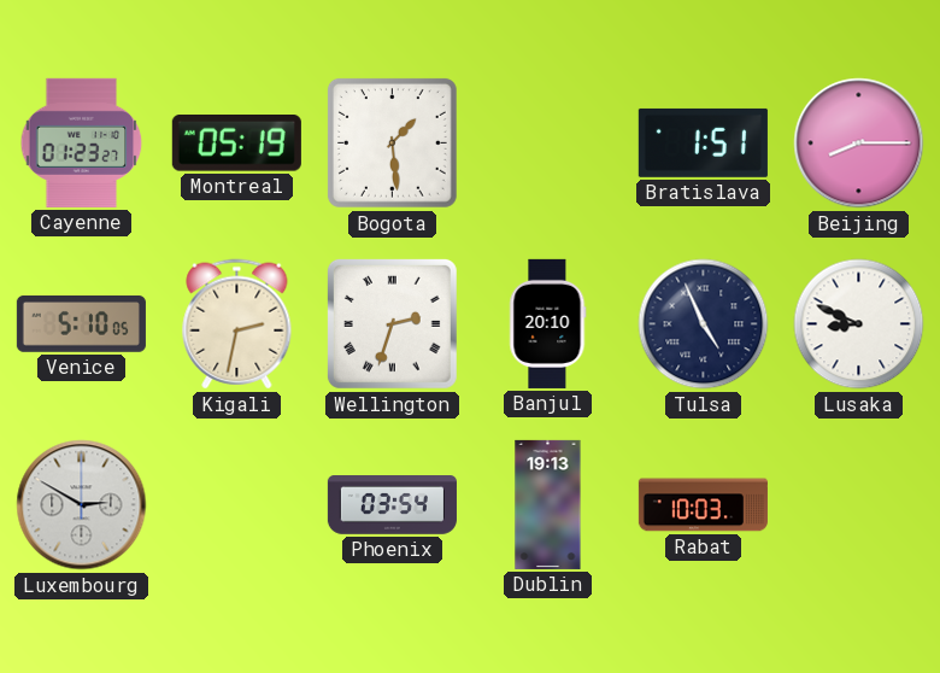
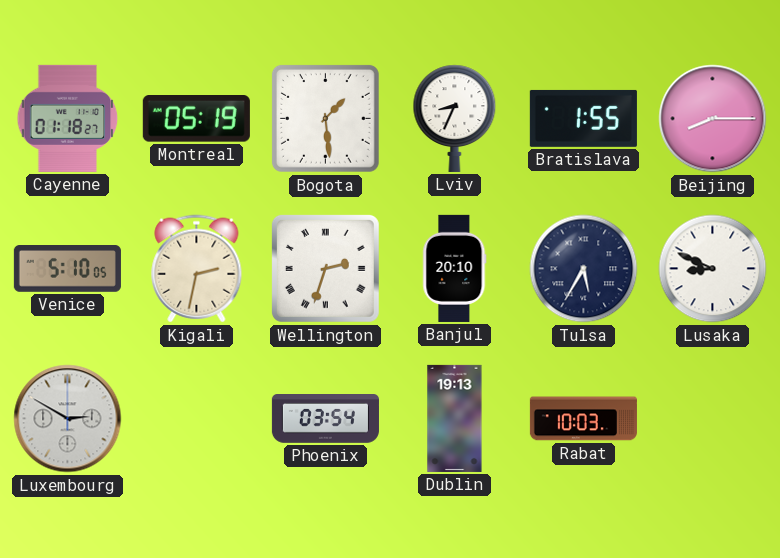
Cayenne: 01:23 -> 01:18
Lviv: none -> 8:34
Bratislava: 1:51 -> 1:55
Tulsa: 4:56 -> 5:35
